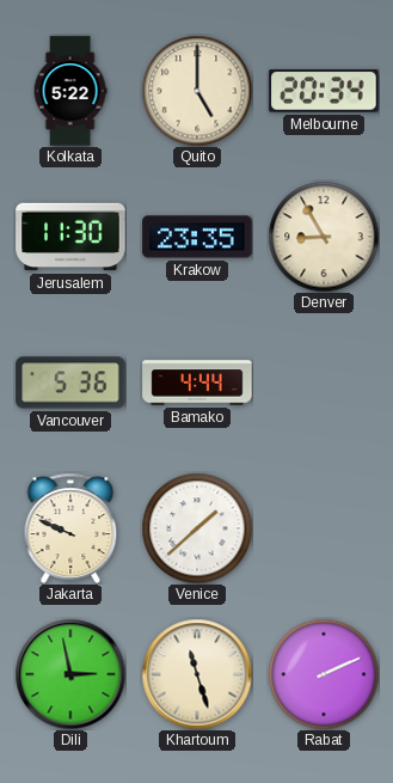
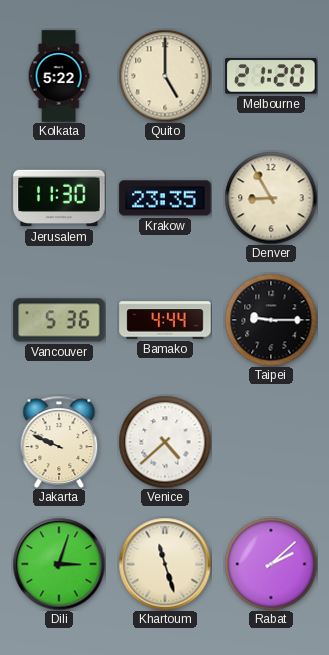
Melbourne: 20:34 -> 21:20
Taipei: none -> 9:15
Venice: 1:38 -> 4:38
Dili: 2:58 -> 3:03
Rabat: 2:11 -> 2:08
